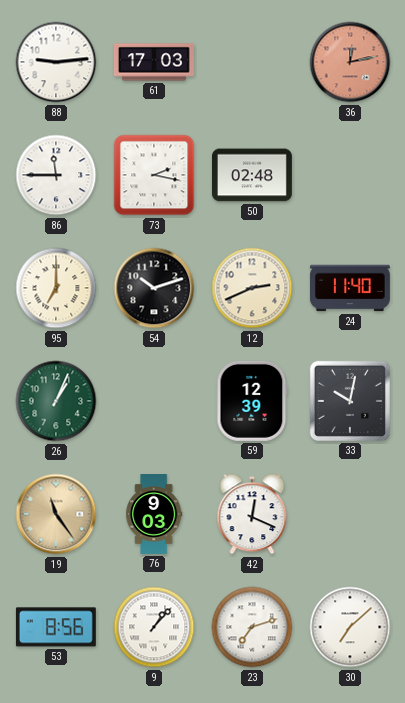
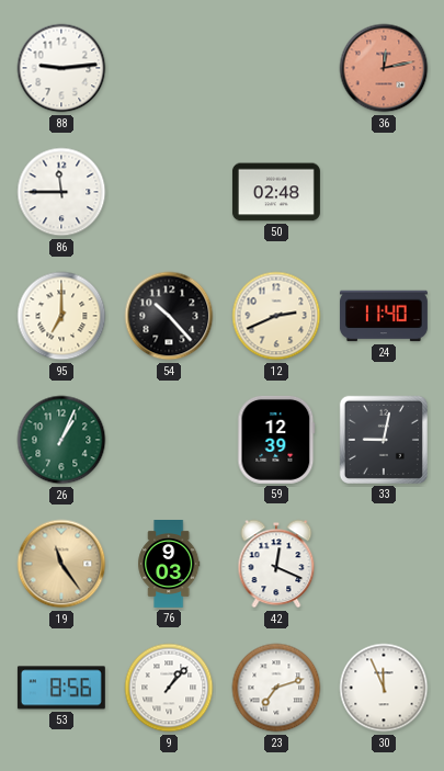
61: 17:03 -> none
73: 2:17 -> none
54: 10:12 -> 10:23
33: 10:02 -> 9:02
30: 7:08 -> 11:56
